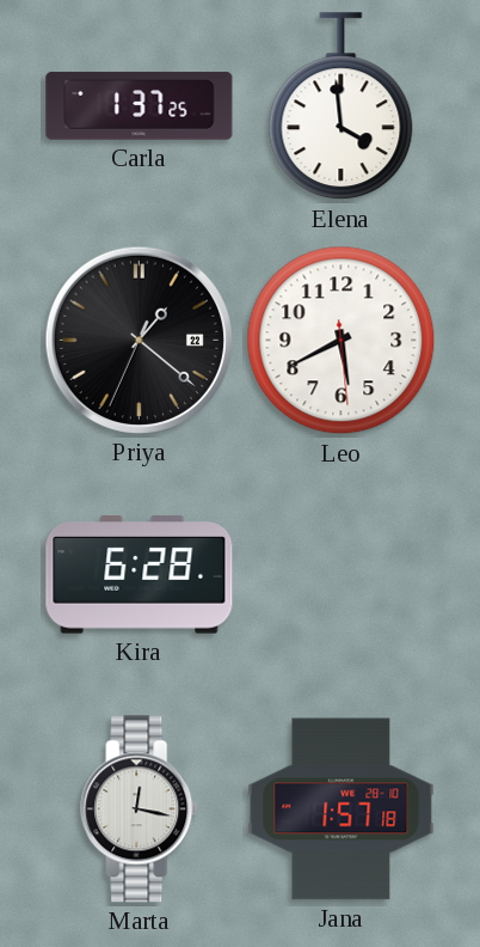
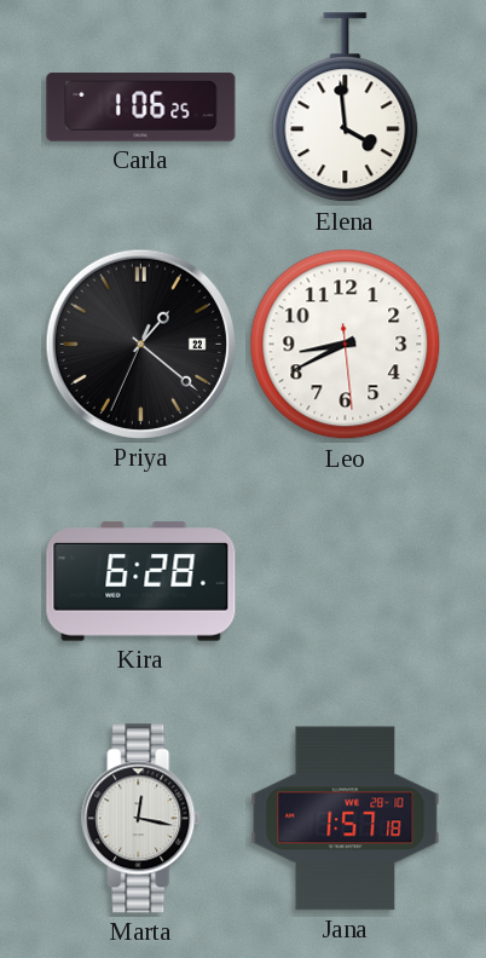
Carla: 1:37 -> 1:06
Leo: 5:40 -> 8:40
